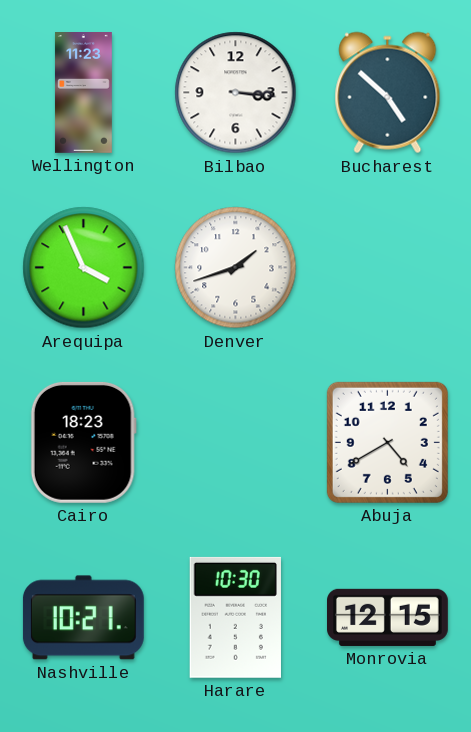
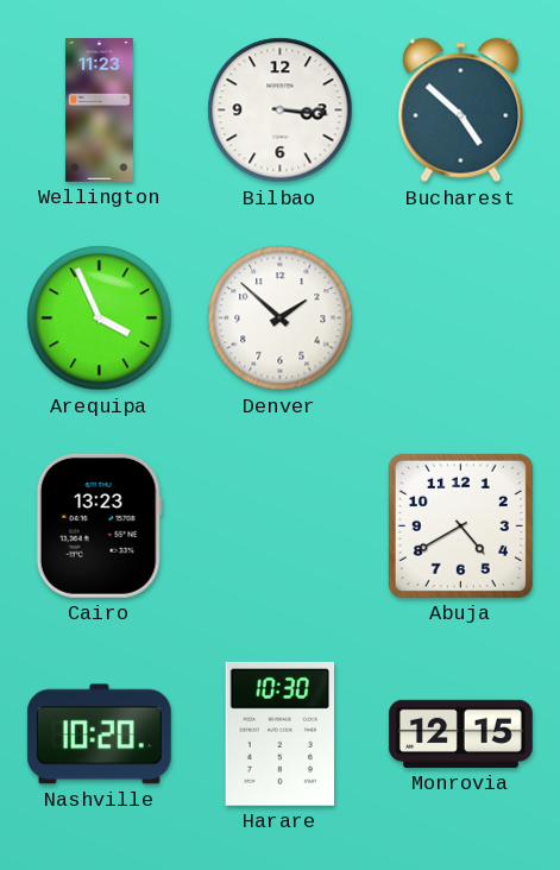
Denver: 1:42 -> 1:52
Cairo: 18:23 -> 13:23
Nashville: 10:21 -> 10:20
